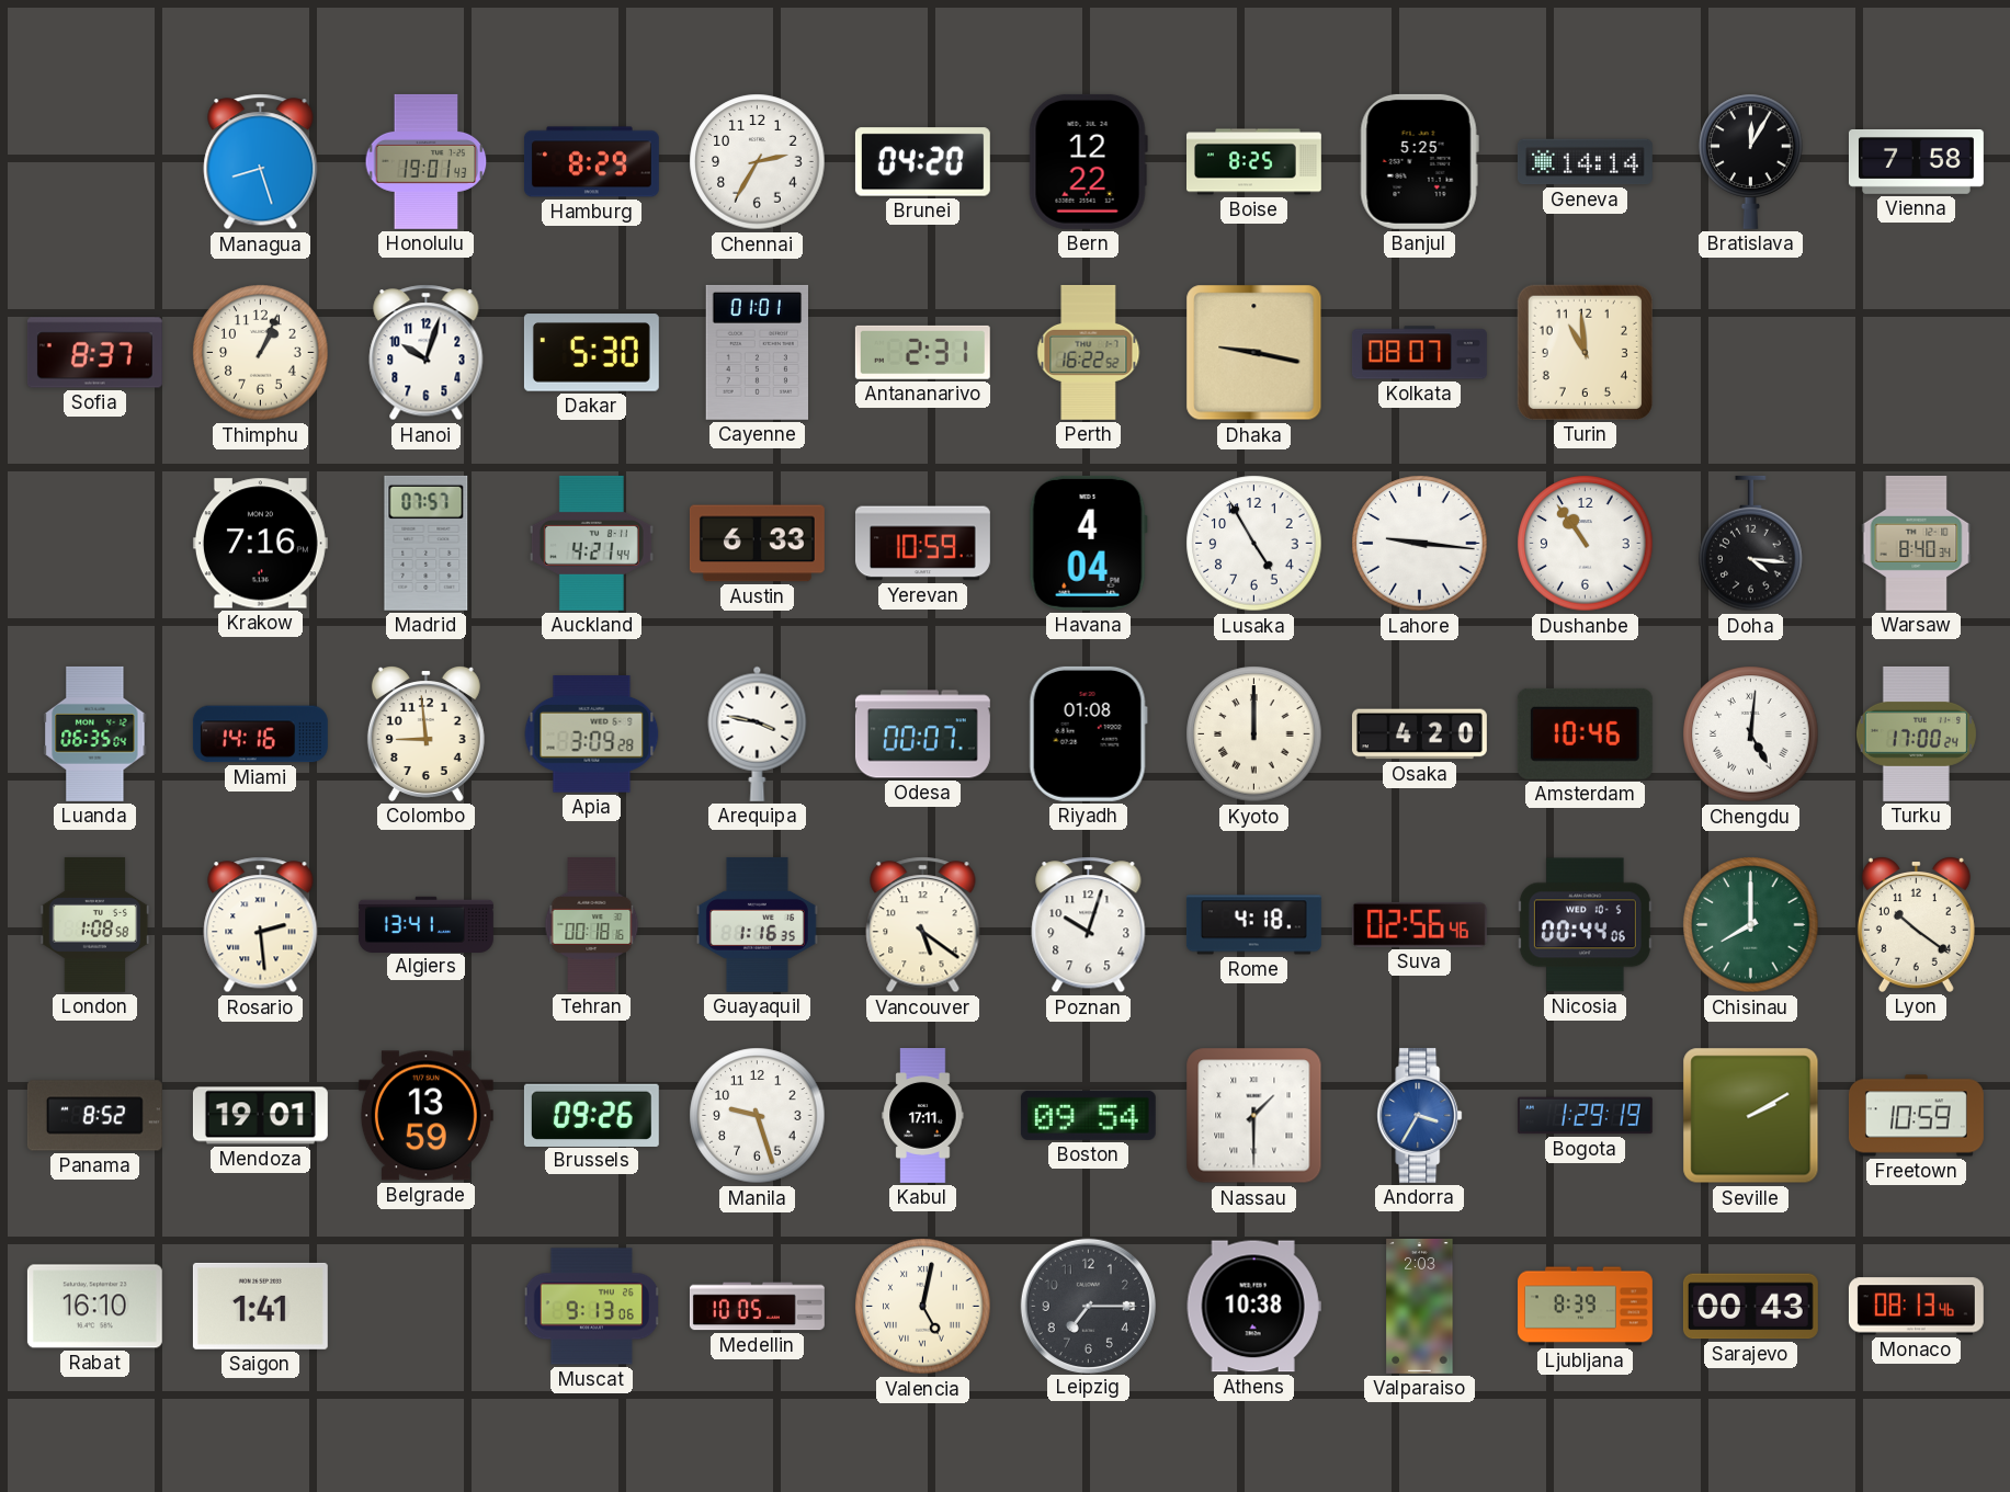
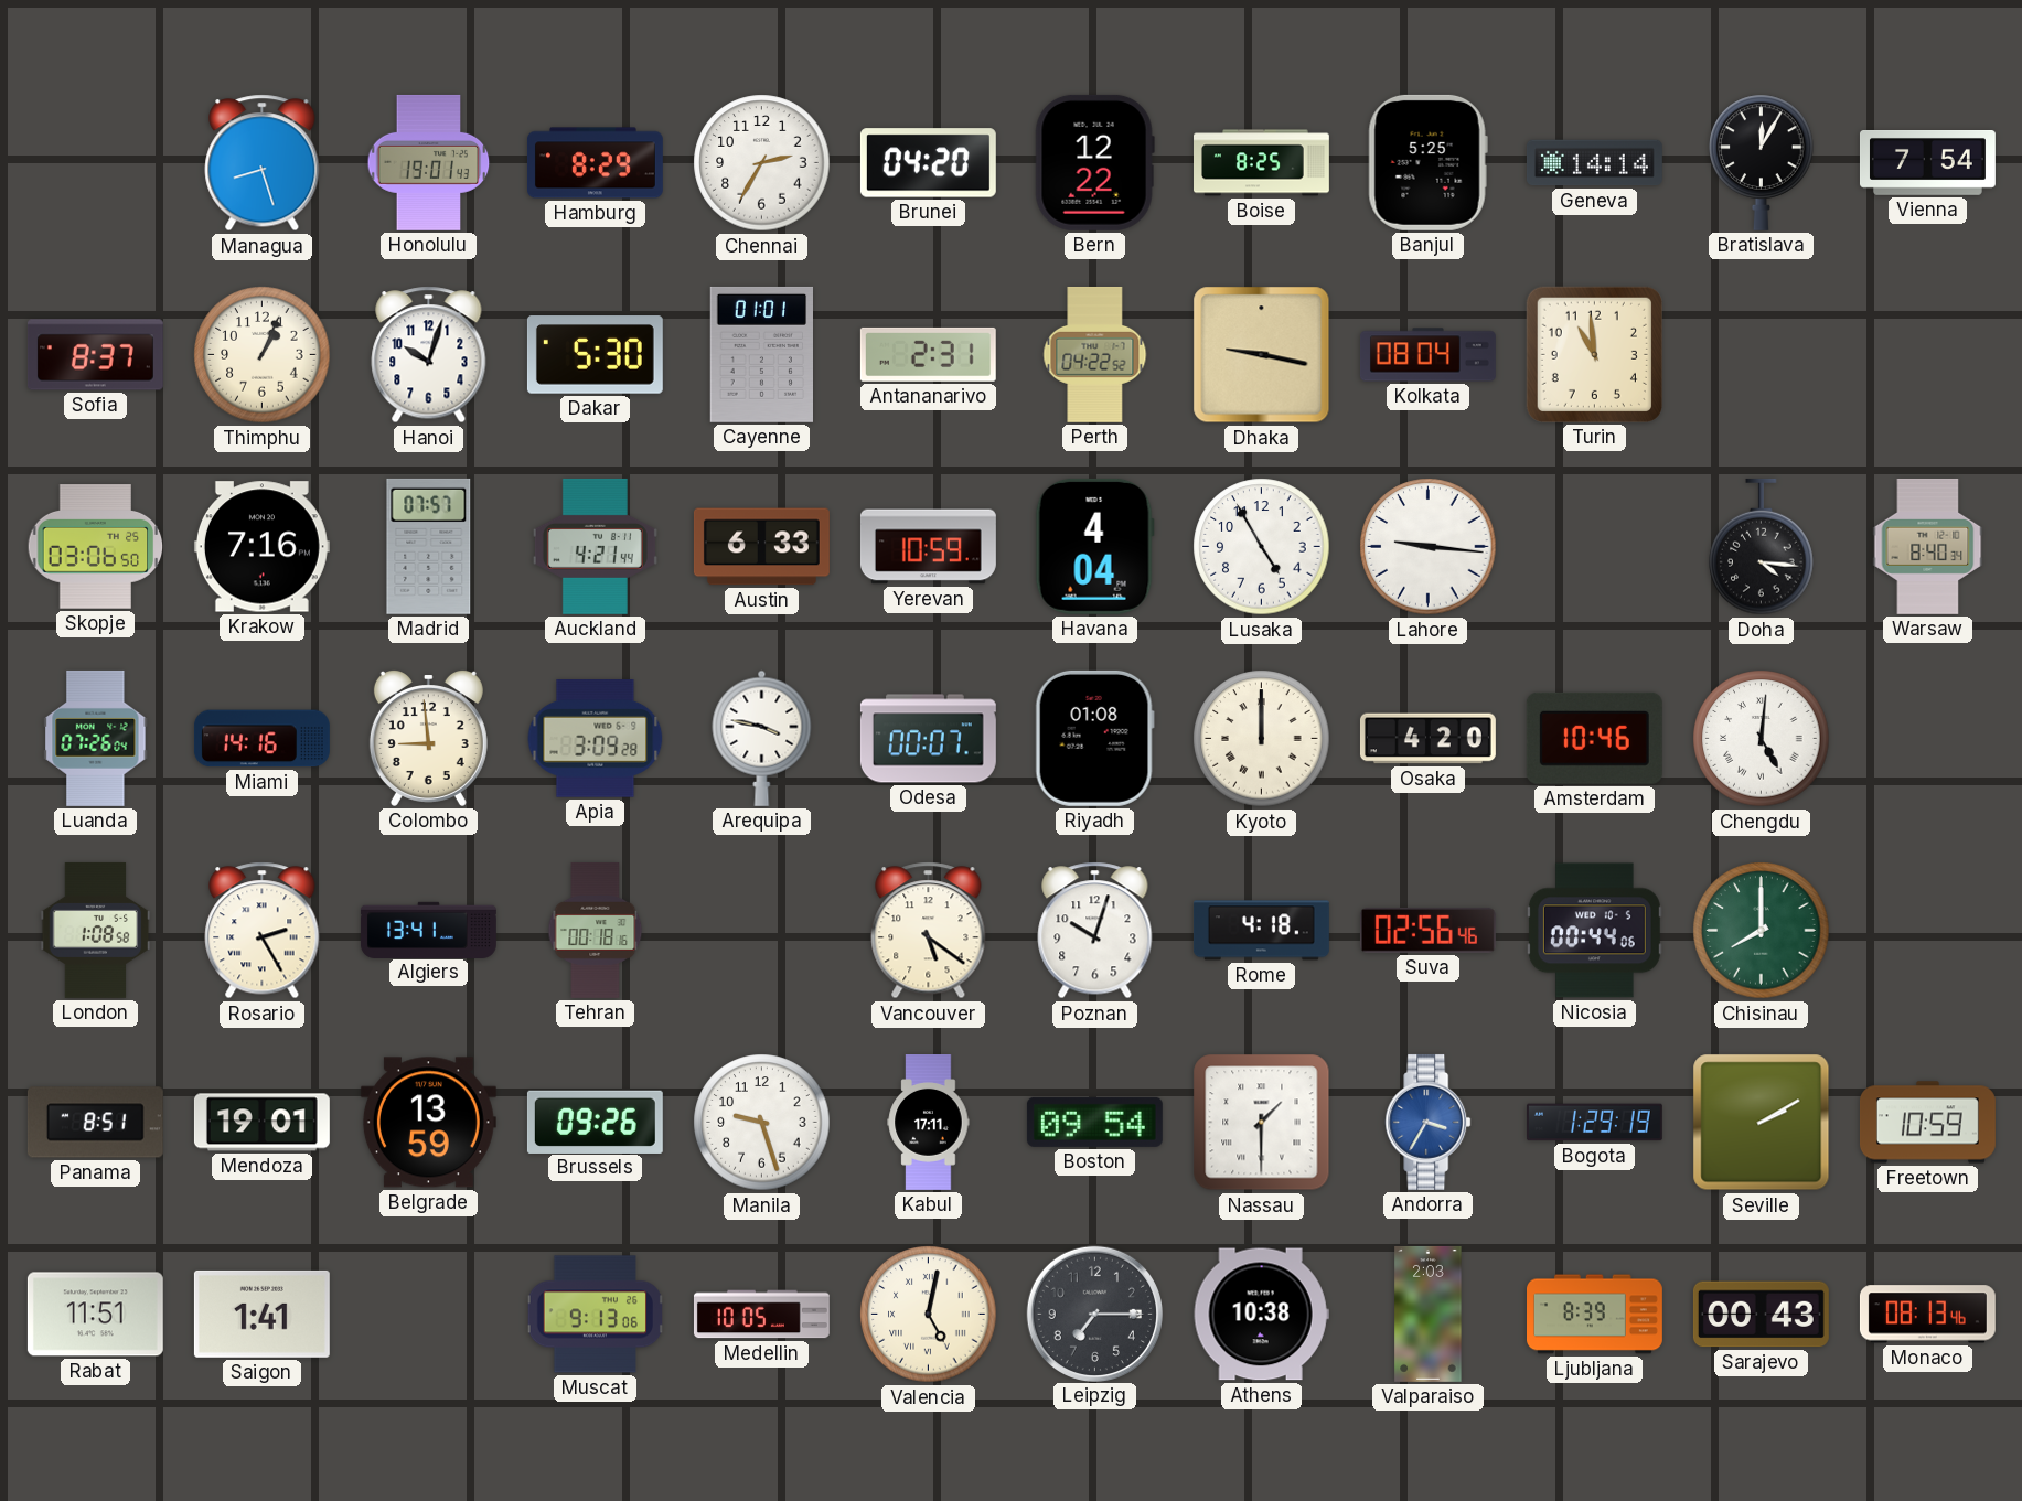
Vienna: 7:58 -> 7:54
Perth: 16:22 -> 04:22
Kolkata: 08:07 -> 08:04
Skopje: none -> 03:06
Dushanbe: 10:54 -> none
Luanda: 06:35 -> 07:26
Turku: 17:00 -> none
Rosario: 2:29 -> 2:25
Guayaquil: 1:16 -> none
Lyon: 10:21 -> none
Panama: 8:52 -> 8:51
Rabat: 16:10 -> 11:51
